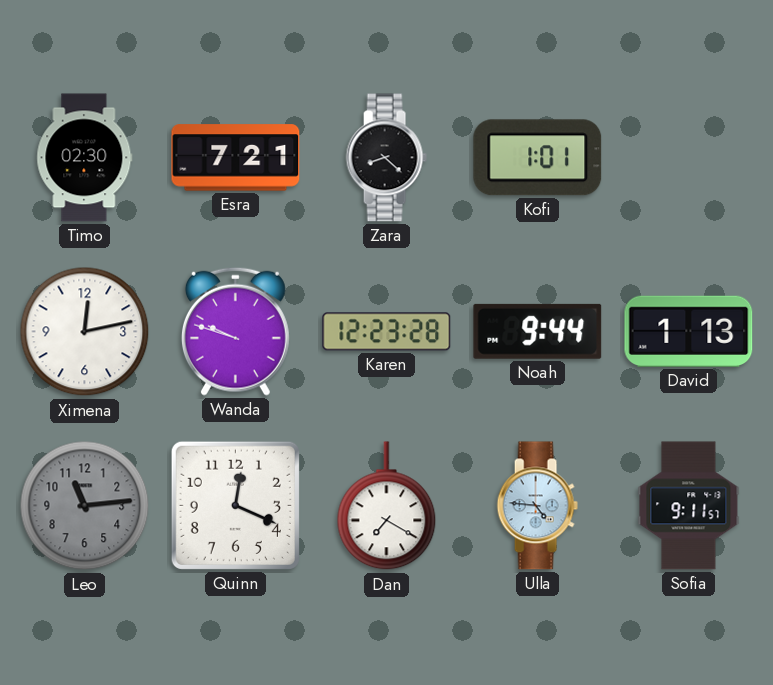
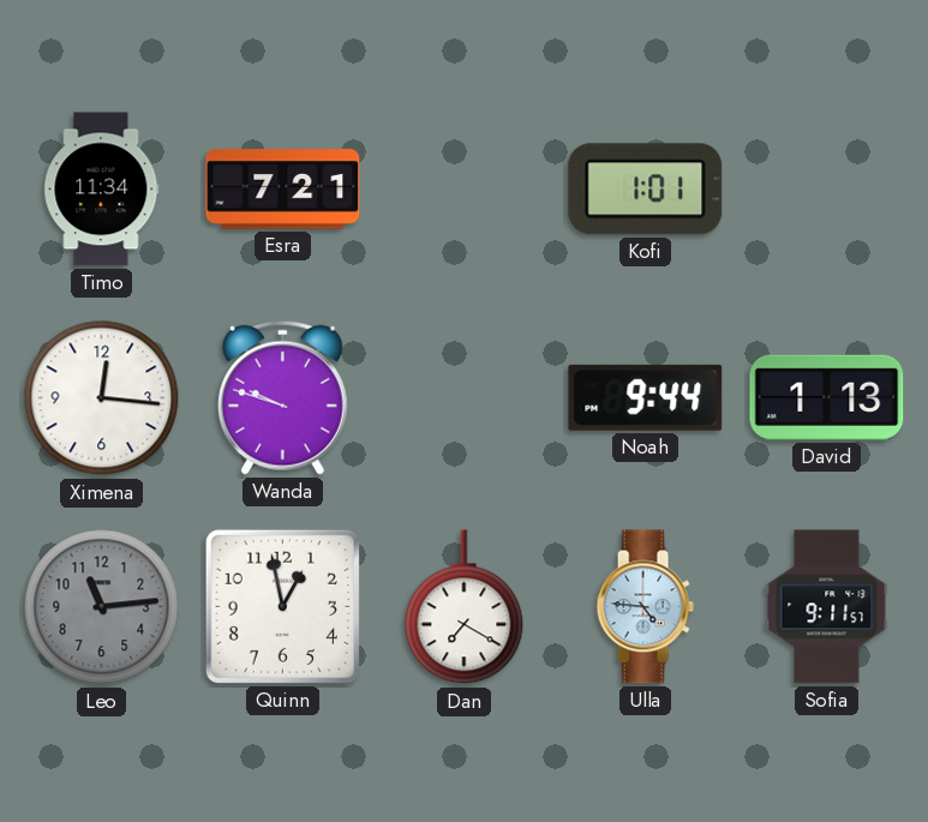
Timo: 02:30 -> 11:34
Zara: 8:22 -> none
Ximena: 12:13 -> 12:16
Karen: 12:23 -> none
Quinn: 12:19 -> 12:58
